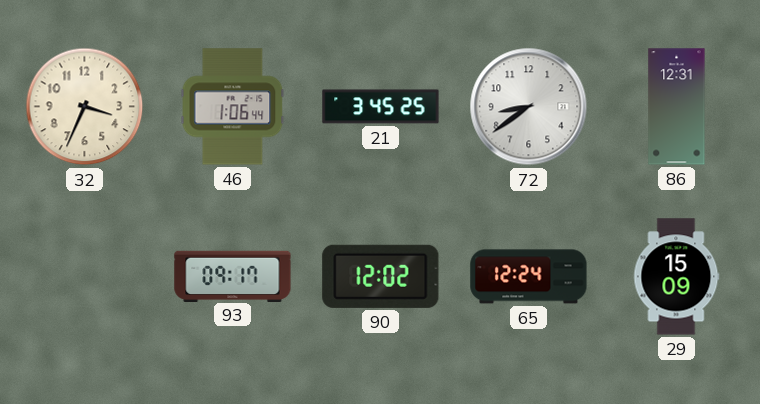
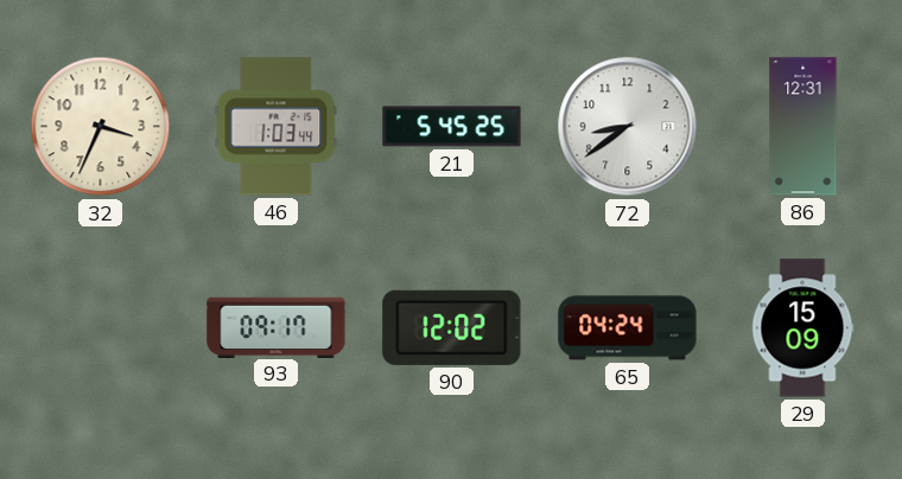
46: 1:06 -> 1:03
21: 3:45 -> 5:45
65: 12:24 -> 04:24
